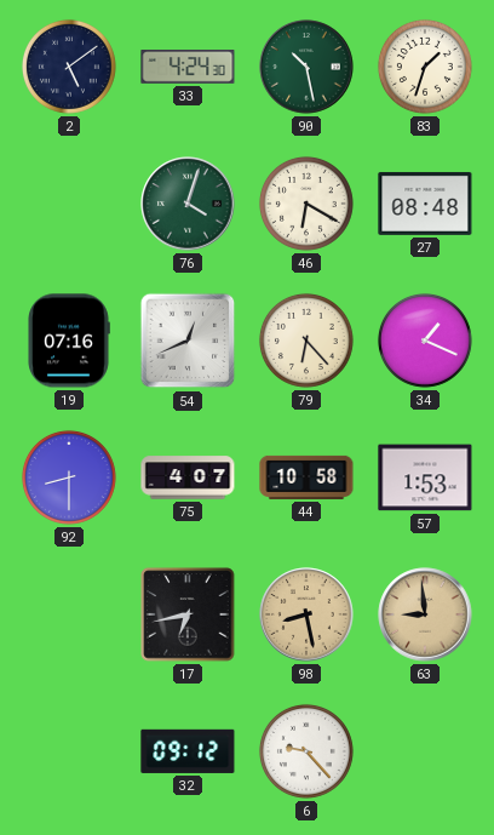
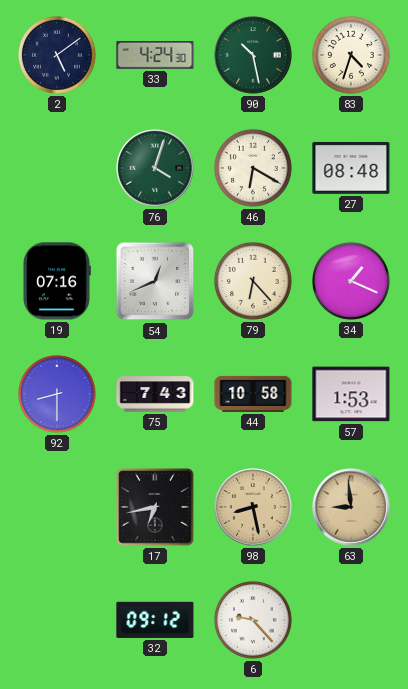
83: 1:33 -> 4:33
75: 4:07 -> 7:43
